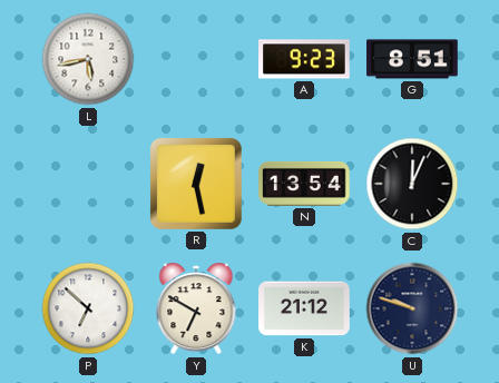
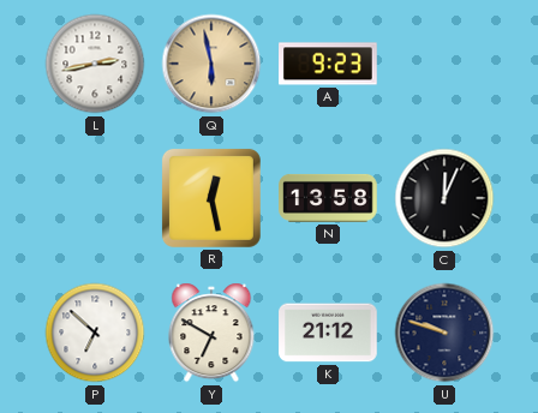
L: 5:43 -> 2:43
Q: none -> 5:58
G: 8:51 -> none
N: 13:54 -> 13:58
